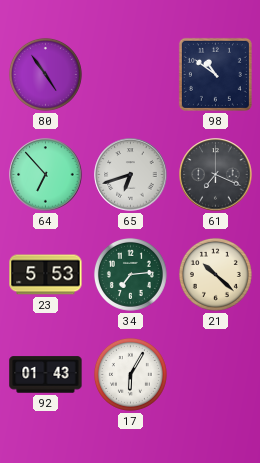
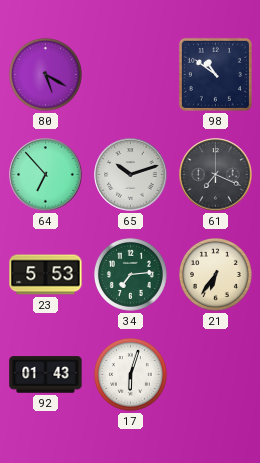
80: 4:54 -> 5:20
65: 6:42 -> 10:12
21: 10:22 -> 6:36
17: 6:05 -> 6:03
